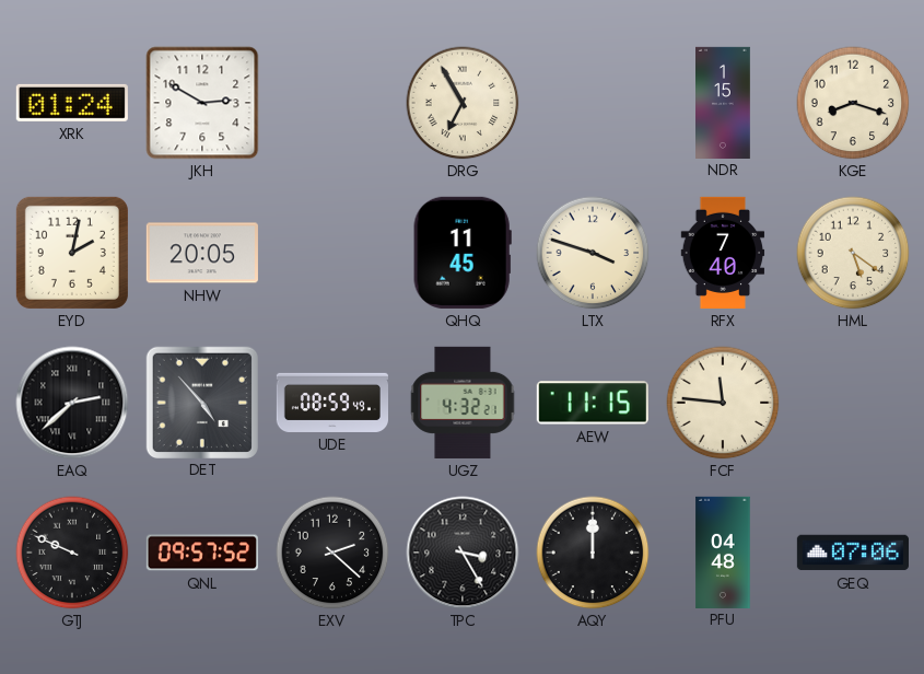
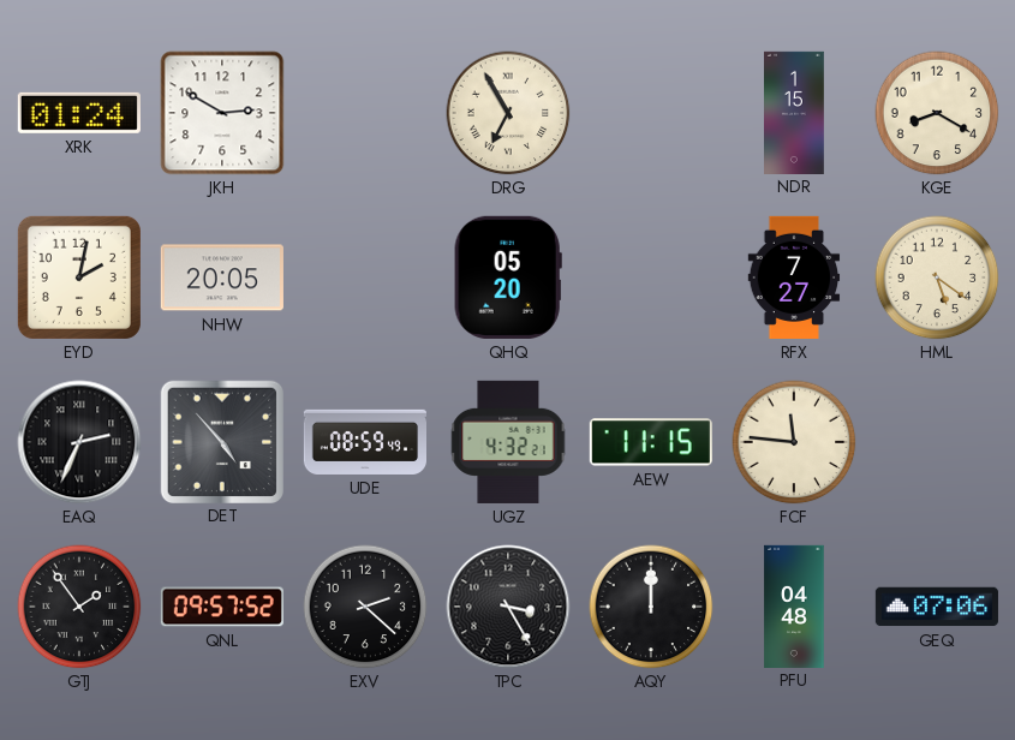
KGE: 8:18 -> 8:20
QHQ: 11:45 -> 05:20
LTX: 3:48 -> none
RFX: 7:40 -> 7:27
EAQ: 2:38 -> 2:34
GTJ: 9:49 -> 1:54
